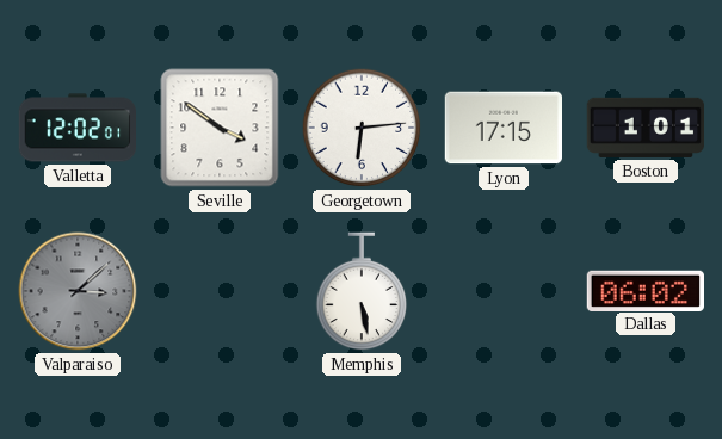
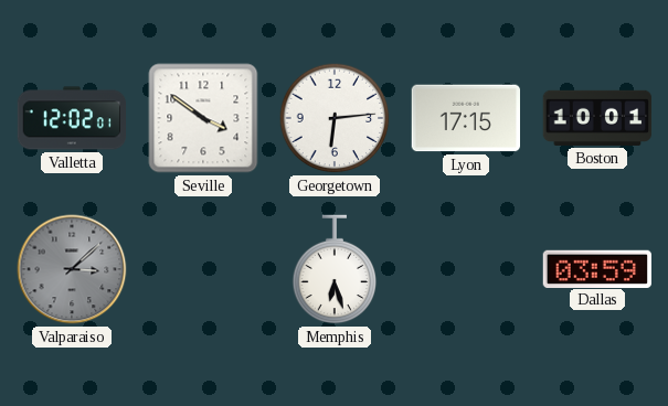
Boston: 1:01 -> 10:01
Memphis: 5:28 -> 6:27
Dallas: 06:02 -> 03:59
